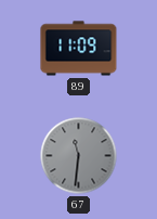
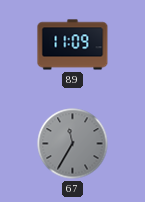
67: 11:31 -> 11:35
